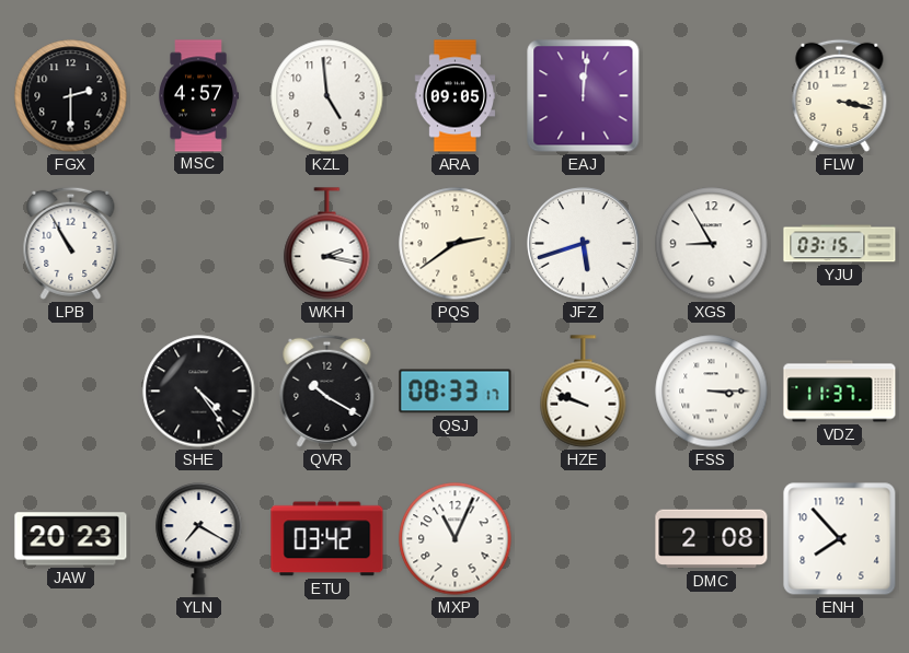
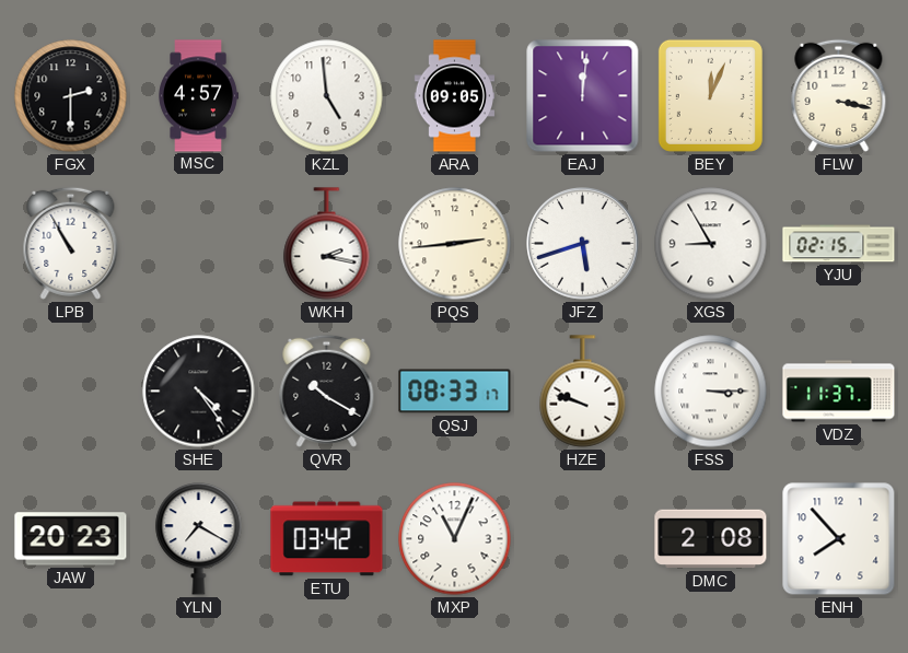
BEY: none -> 12:04
PQS: 2:39 -> 2:44
YJU: 03:15 -> 02:15
